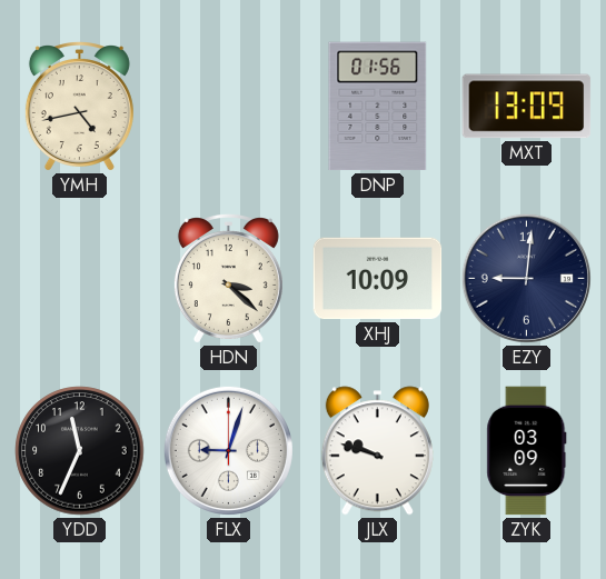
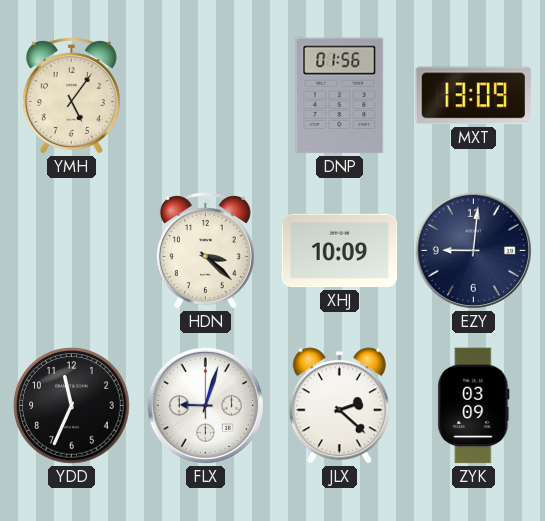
YMH: 4:43 -> 5:06
JLX: 9:48 -> 2:22
